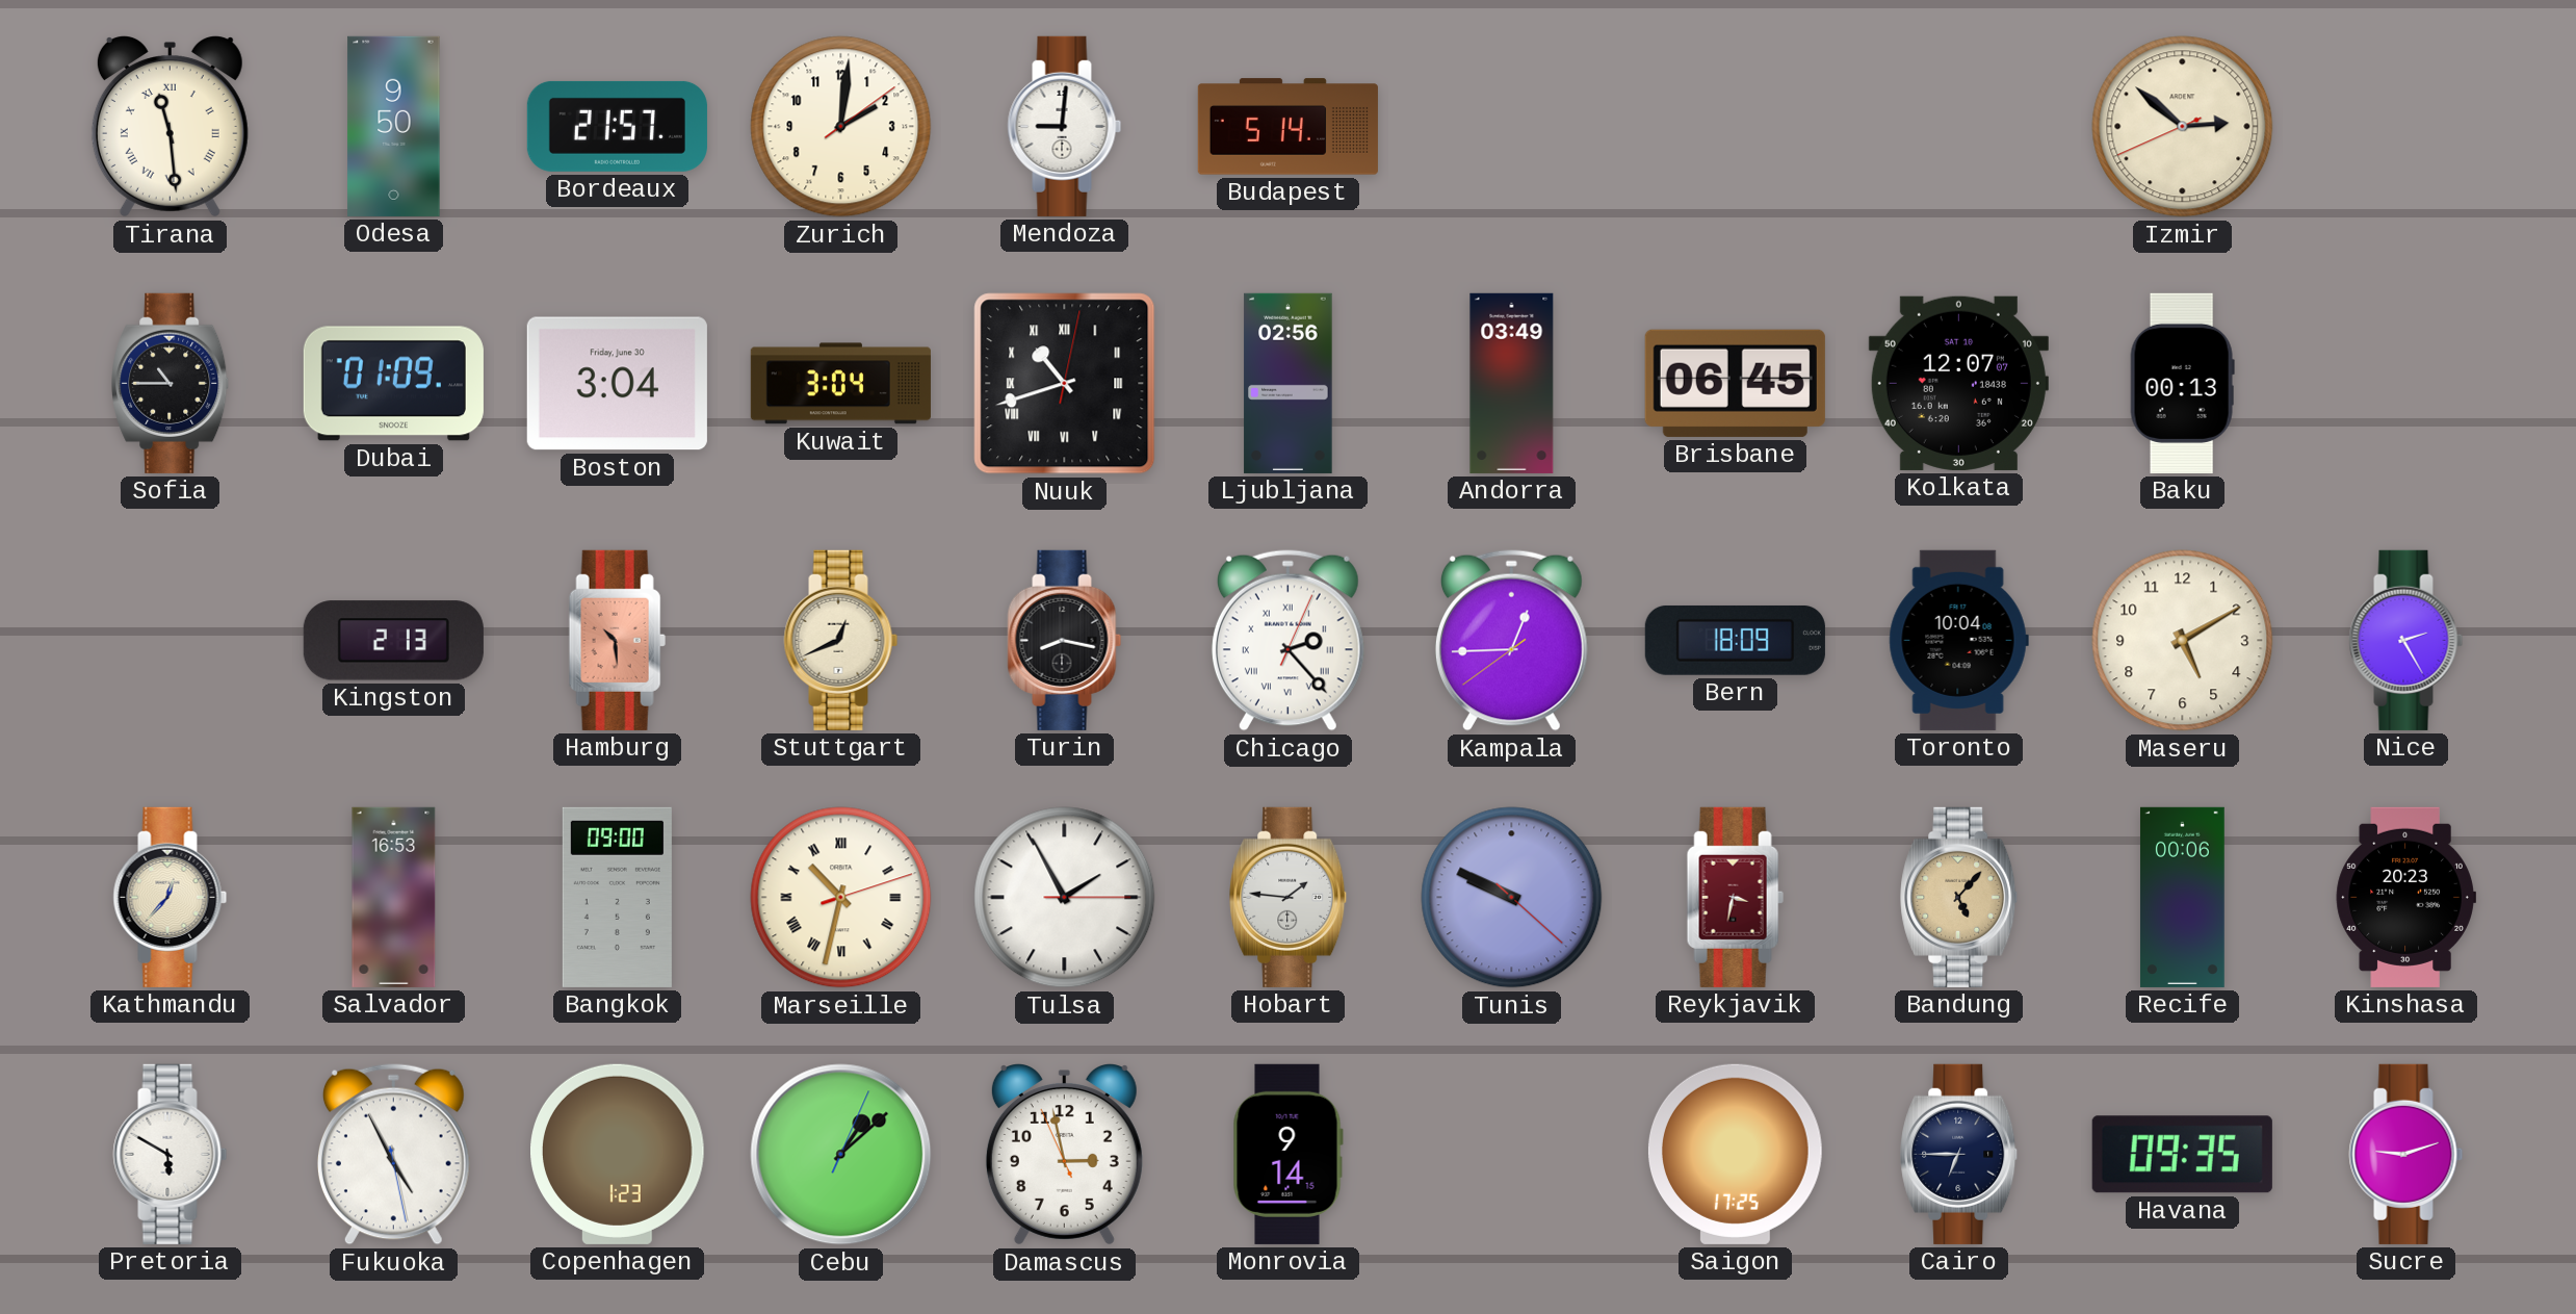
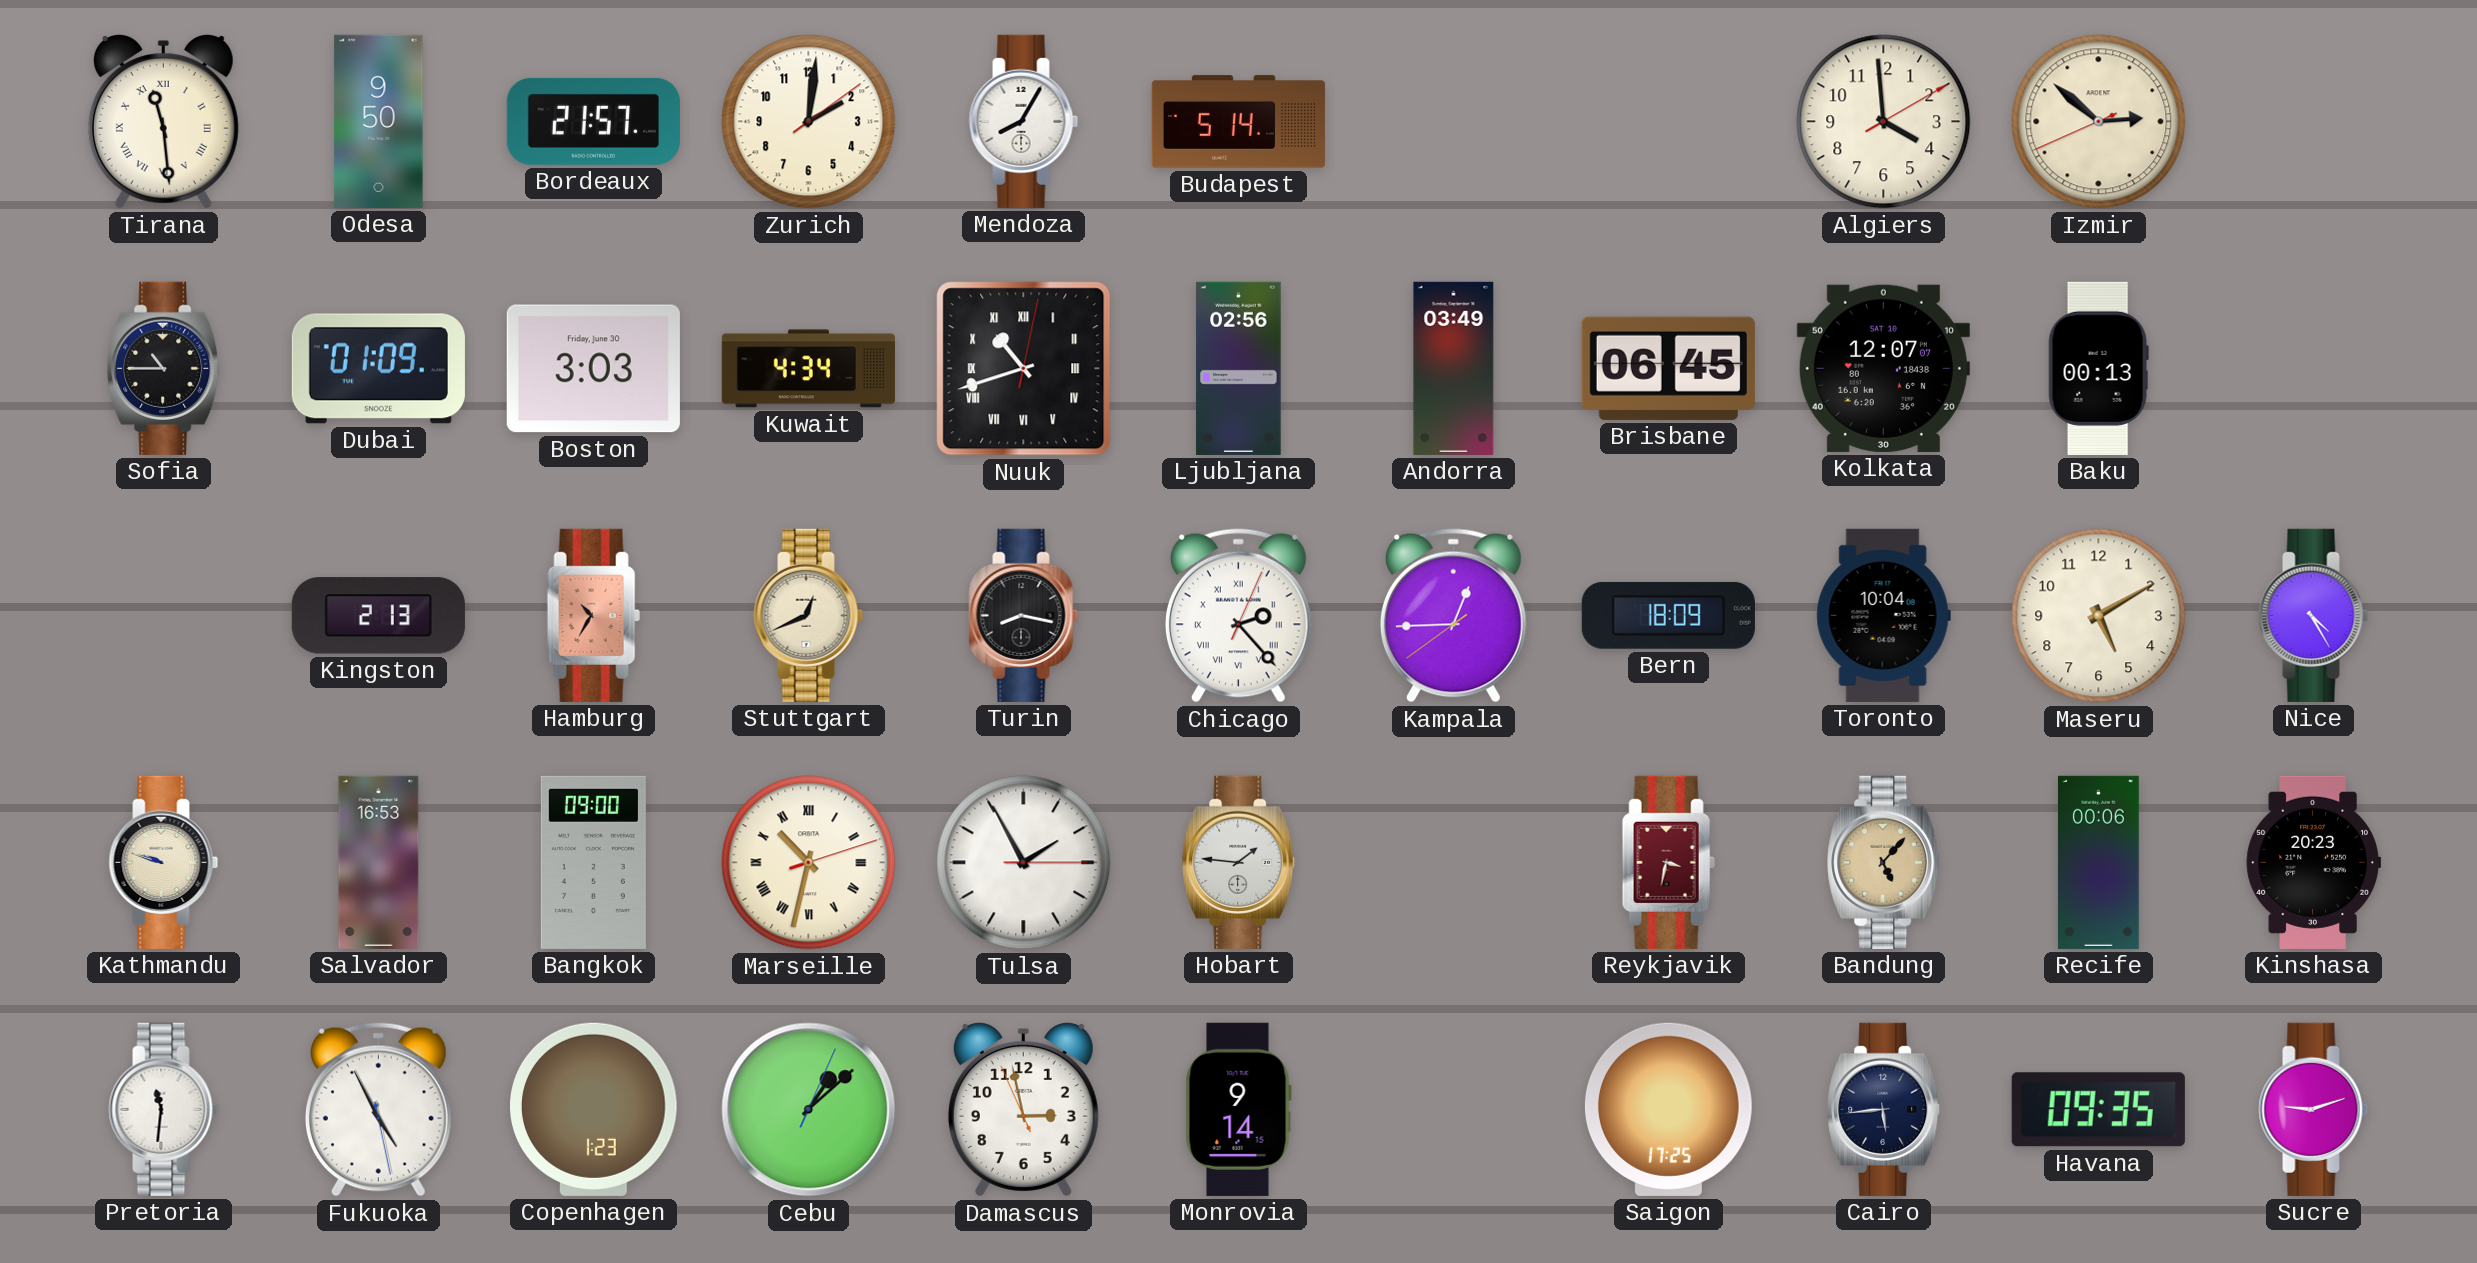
Mendoza: 9:01 -> 8:05
Algiers: none -> 3:59
Boston: 3:04 -> 3:03
Kuwait: 3:04 -> 4:34
Hamburg: 10:29 -> 10:35
Nice: 2:25 -> 4:25
Kathmandu: 12:37 -> 9:48
Tunis: 9:49 -> none
Pretoria: 5:50 -> 11:31
Cairo: 6:45 -> 5:44
